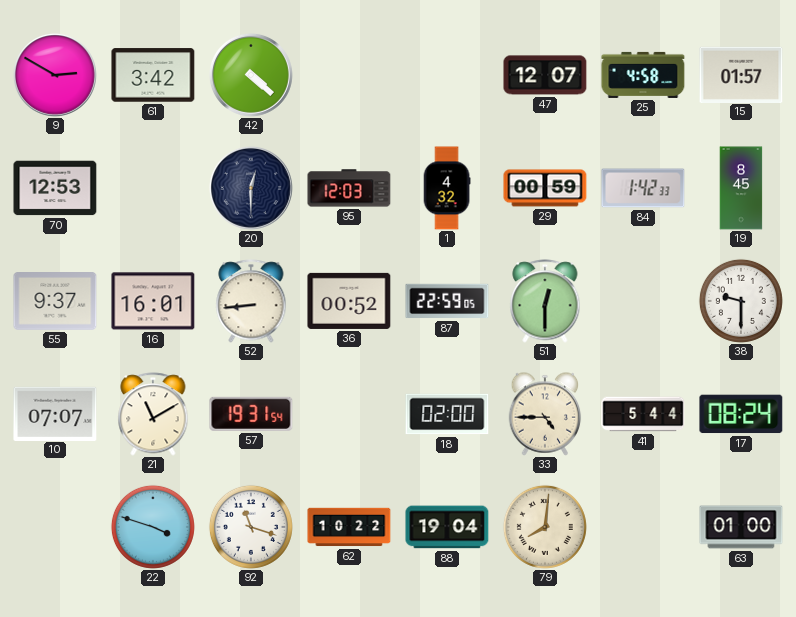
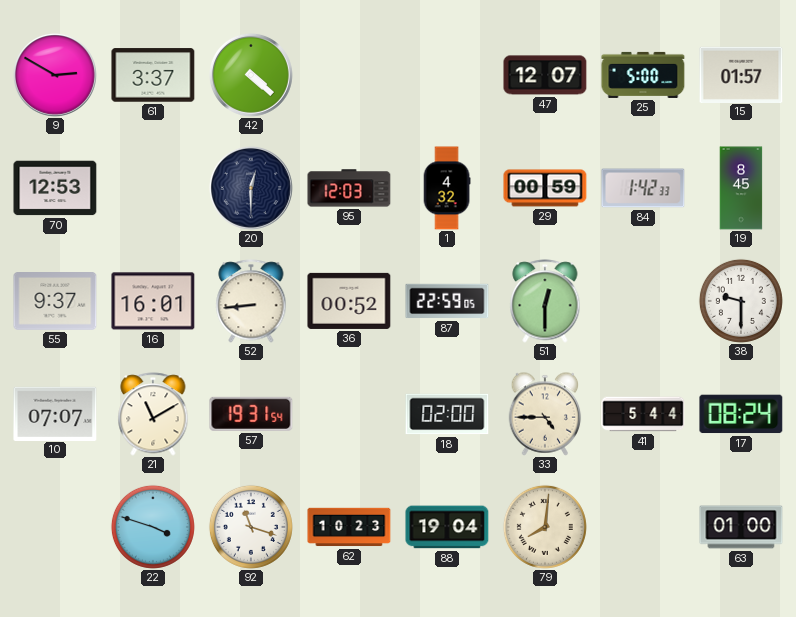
61: 3:42 -> 3:37
25: 4:58 -> 5:00
62: 10:22 -> 10:23
